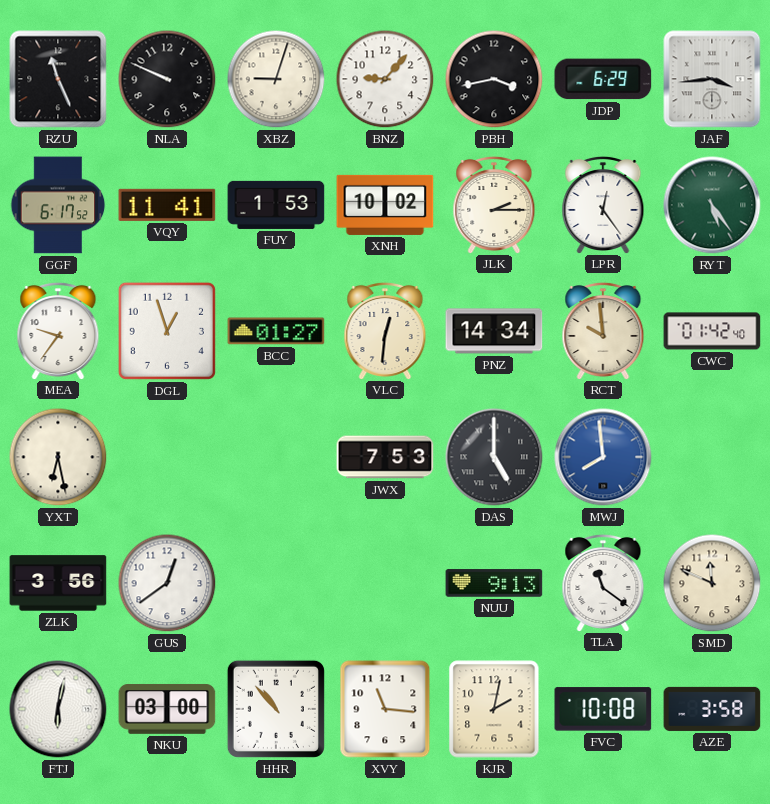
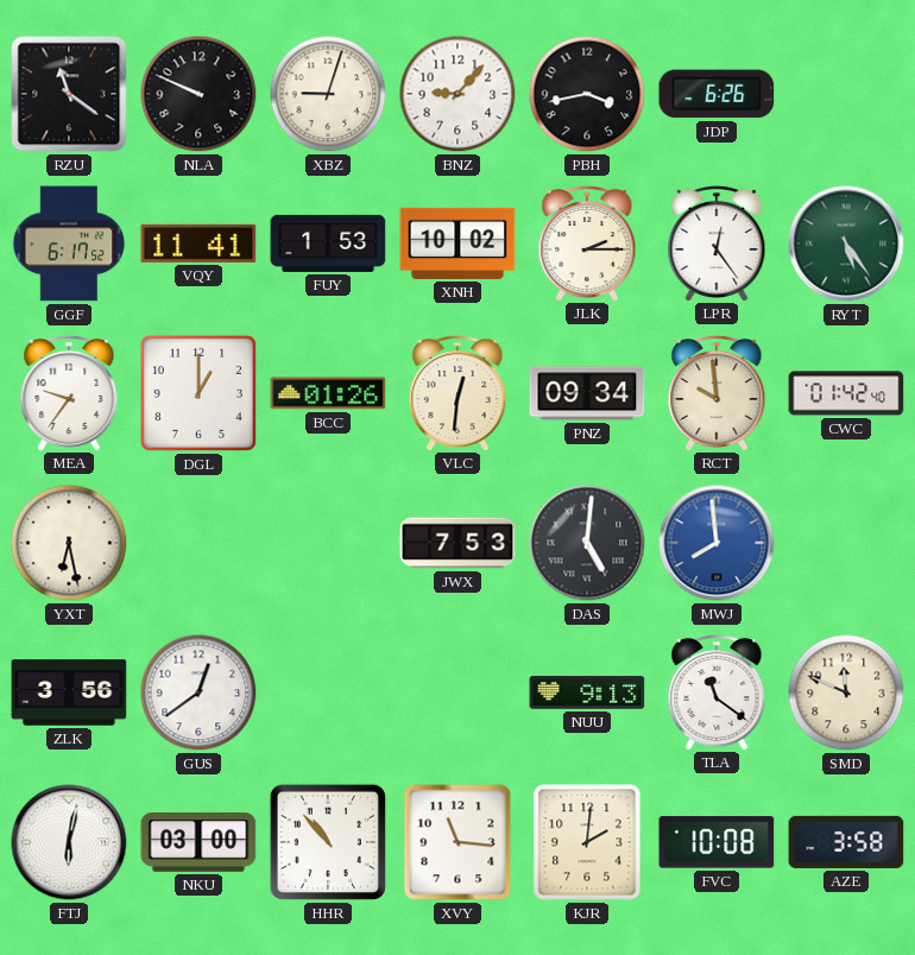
RZU: 11:26 -> 11:21
JDP: 6:29 -> 6:26
JAF: 3:44 -> none
DGL: 12:57 -> 1:00
BCC: 01:27 -> 01:26
PNZ: 14:34 -> 09:34
DAS: 5:00 -> 5:01
KJR: 2:02 -> 2:01
